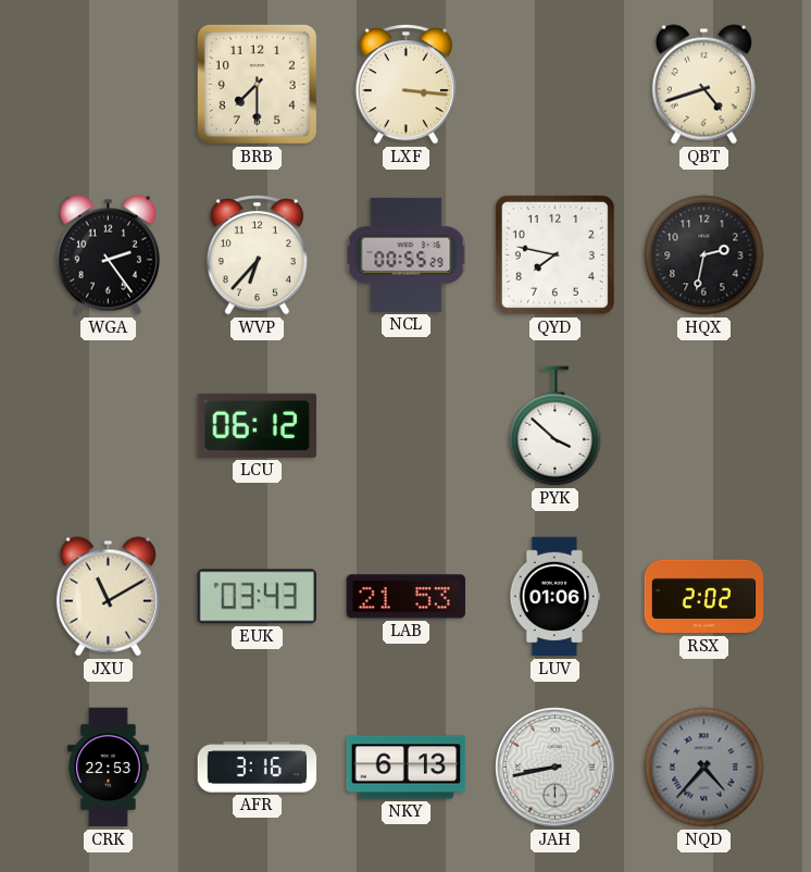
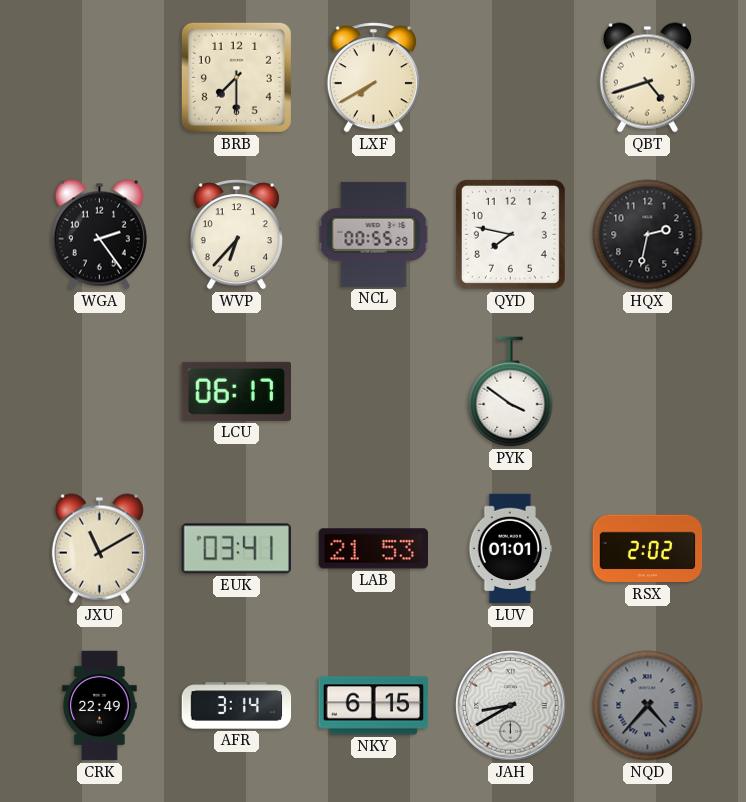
LXF: 3:16 -> 7:40
LCU: 06:12 -> 06:17
PYK: 3:52 -> 3:51
EUK: 03:43 -> 03:41
LUV: 01:06 -> 01:01
CRK: 22:53 -> 22:49
AFR: 3:16 -> 3:14
NKY: 6:13 -> 6:15
JAH: 8:43 -> 8:40
